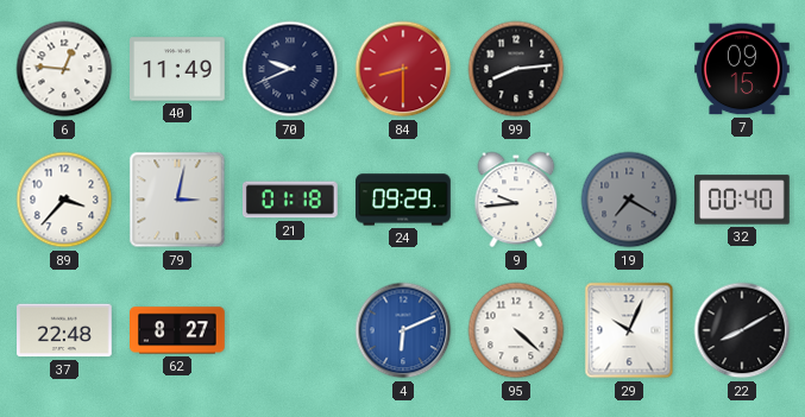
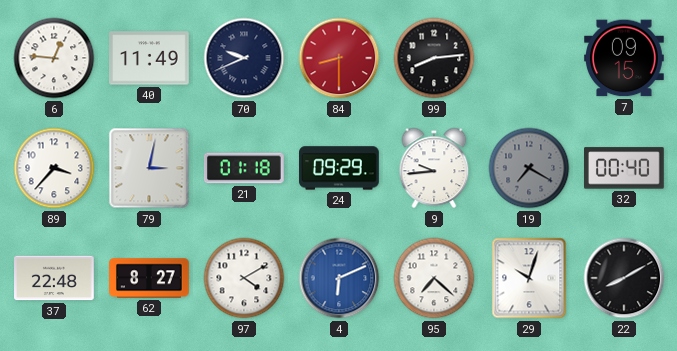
97: none -> 4:10
95: 4:22 -> 7:22
29: 10:04 -> 10:03
